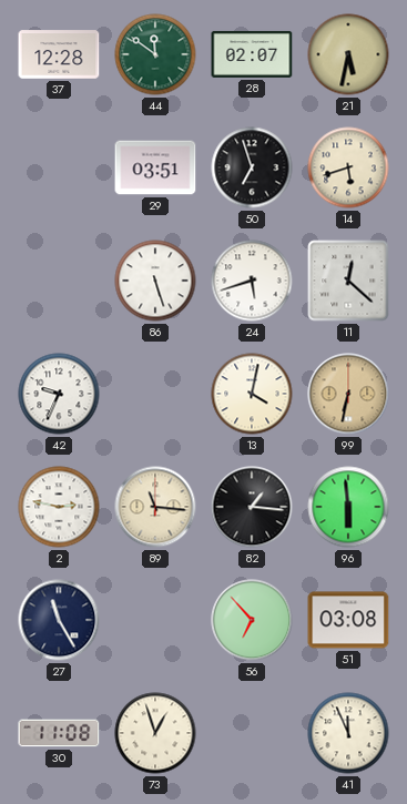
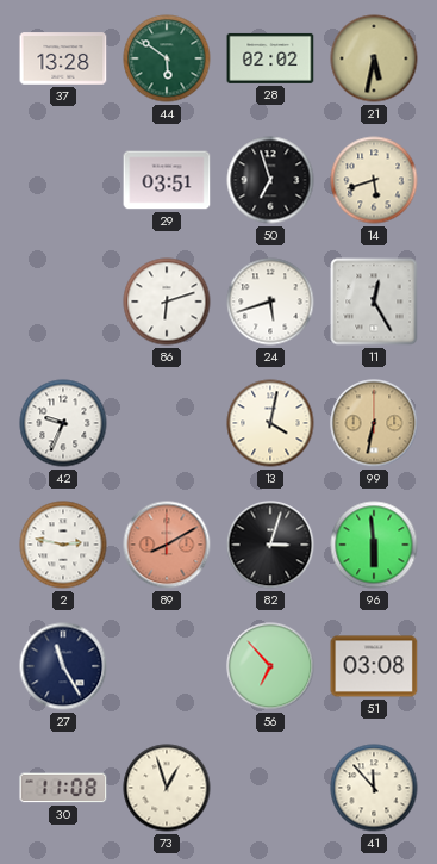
37: 12:28 -> 13:28
44: 11:51 -> 5:51
28: 02:07 -> 02:02
86: 5:27 -> 6:12
11: 12:22 -> 12:25
89: 11:16 -> 8:10
89 dial: cream -> salmon
82: 1:16 -> 3:03
41: 11:56 -> 11:53
